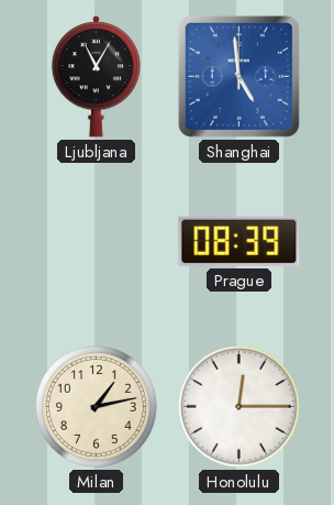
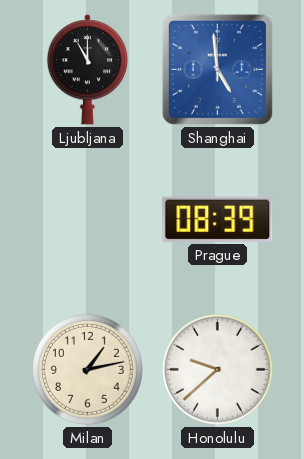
Ljubljana: 11:05 -> 11:00
Honolulu: 12:15 -> 9:38
